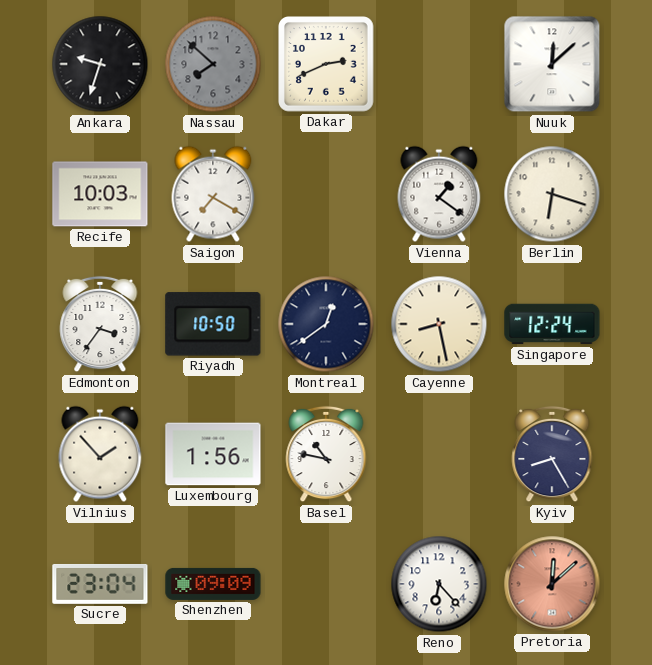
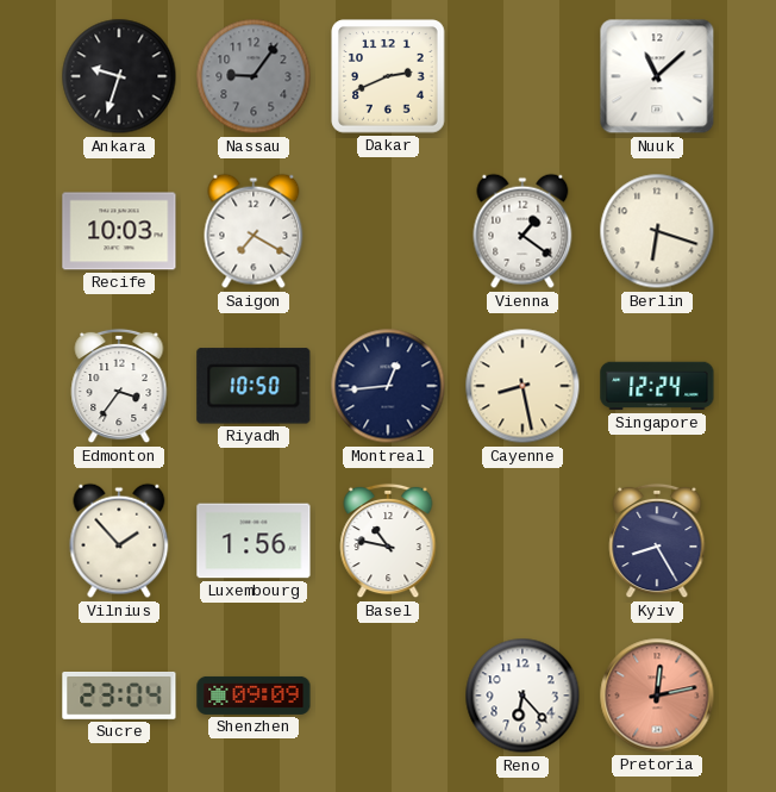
Nassau: 7:52 -> 9:06
Nuuk: 12:08 -> 11:08
Montreal: 12:39 -> 12:44
Pretoria: 12:08 -> 12:13
